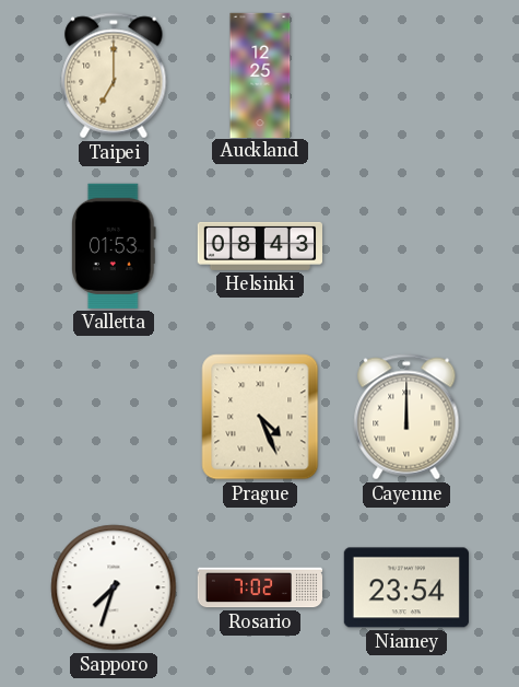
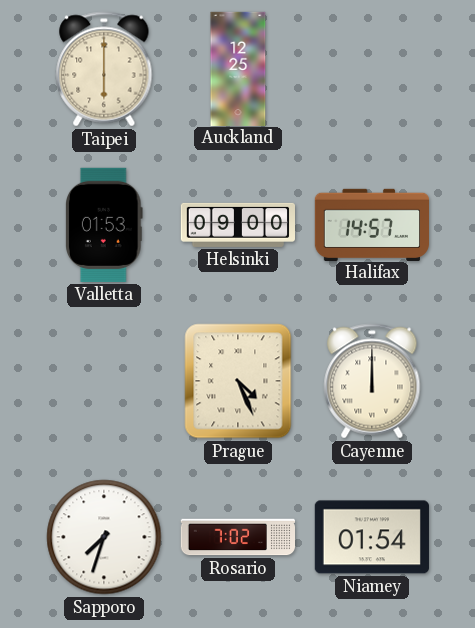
Taipei: 7:00 -> 6:00
Helsinki: 08:43 -> 09:00
Halifax: none -> 14:57
Niamey: 23:54 -> 01:54
